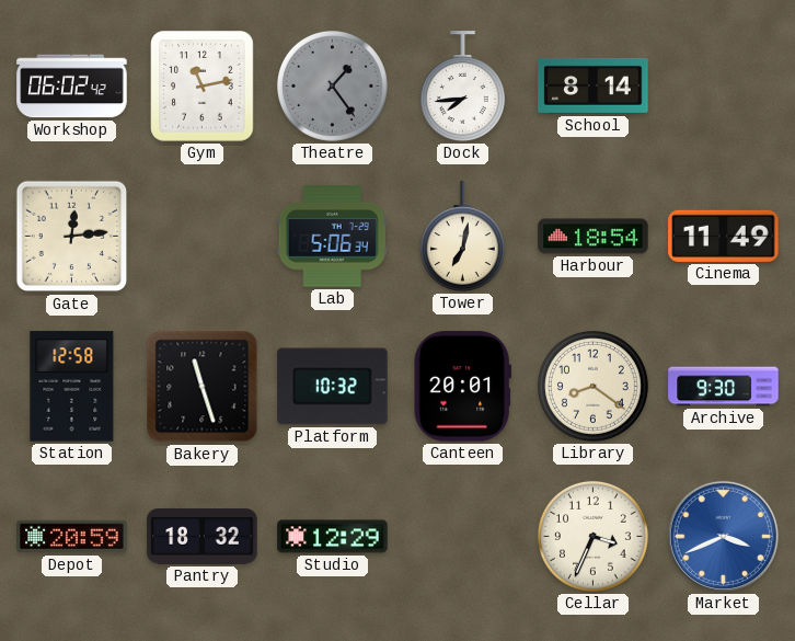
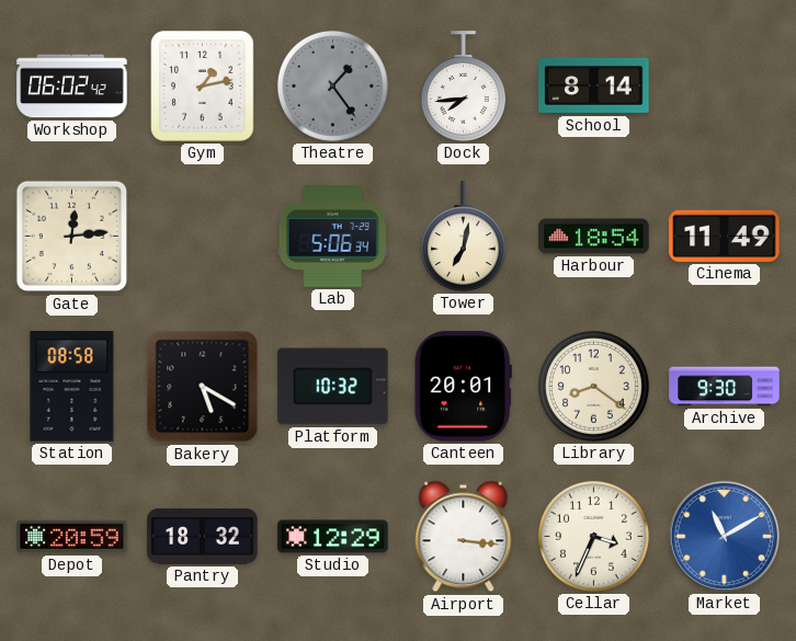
Gym: 11:13 -> 1:13
Station: 12:58 -> 08:58
Bakery: 11:27 -> 5:20
Airport: none -> 3:16
Market: 3:41 -> 11:10
